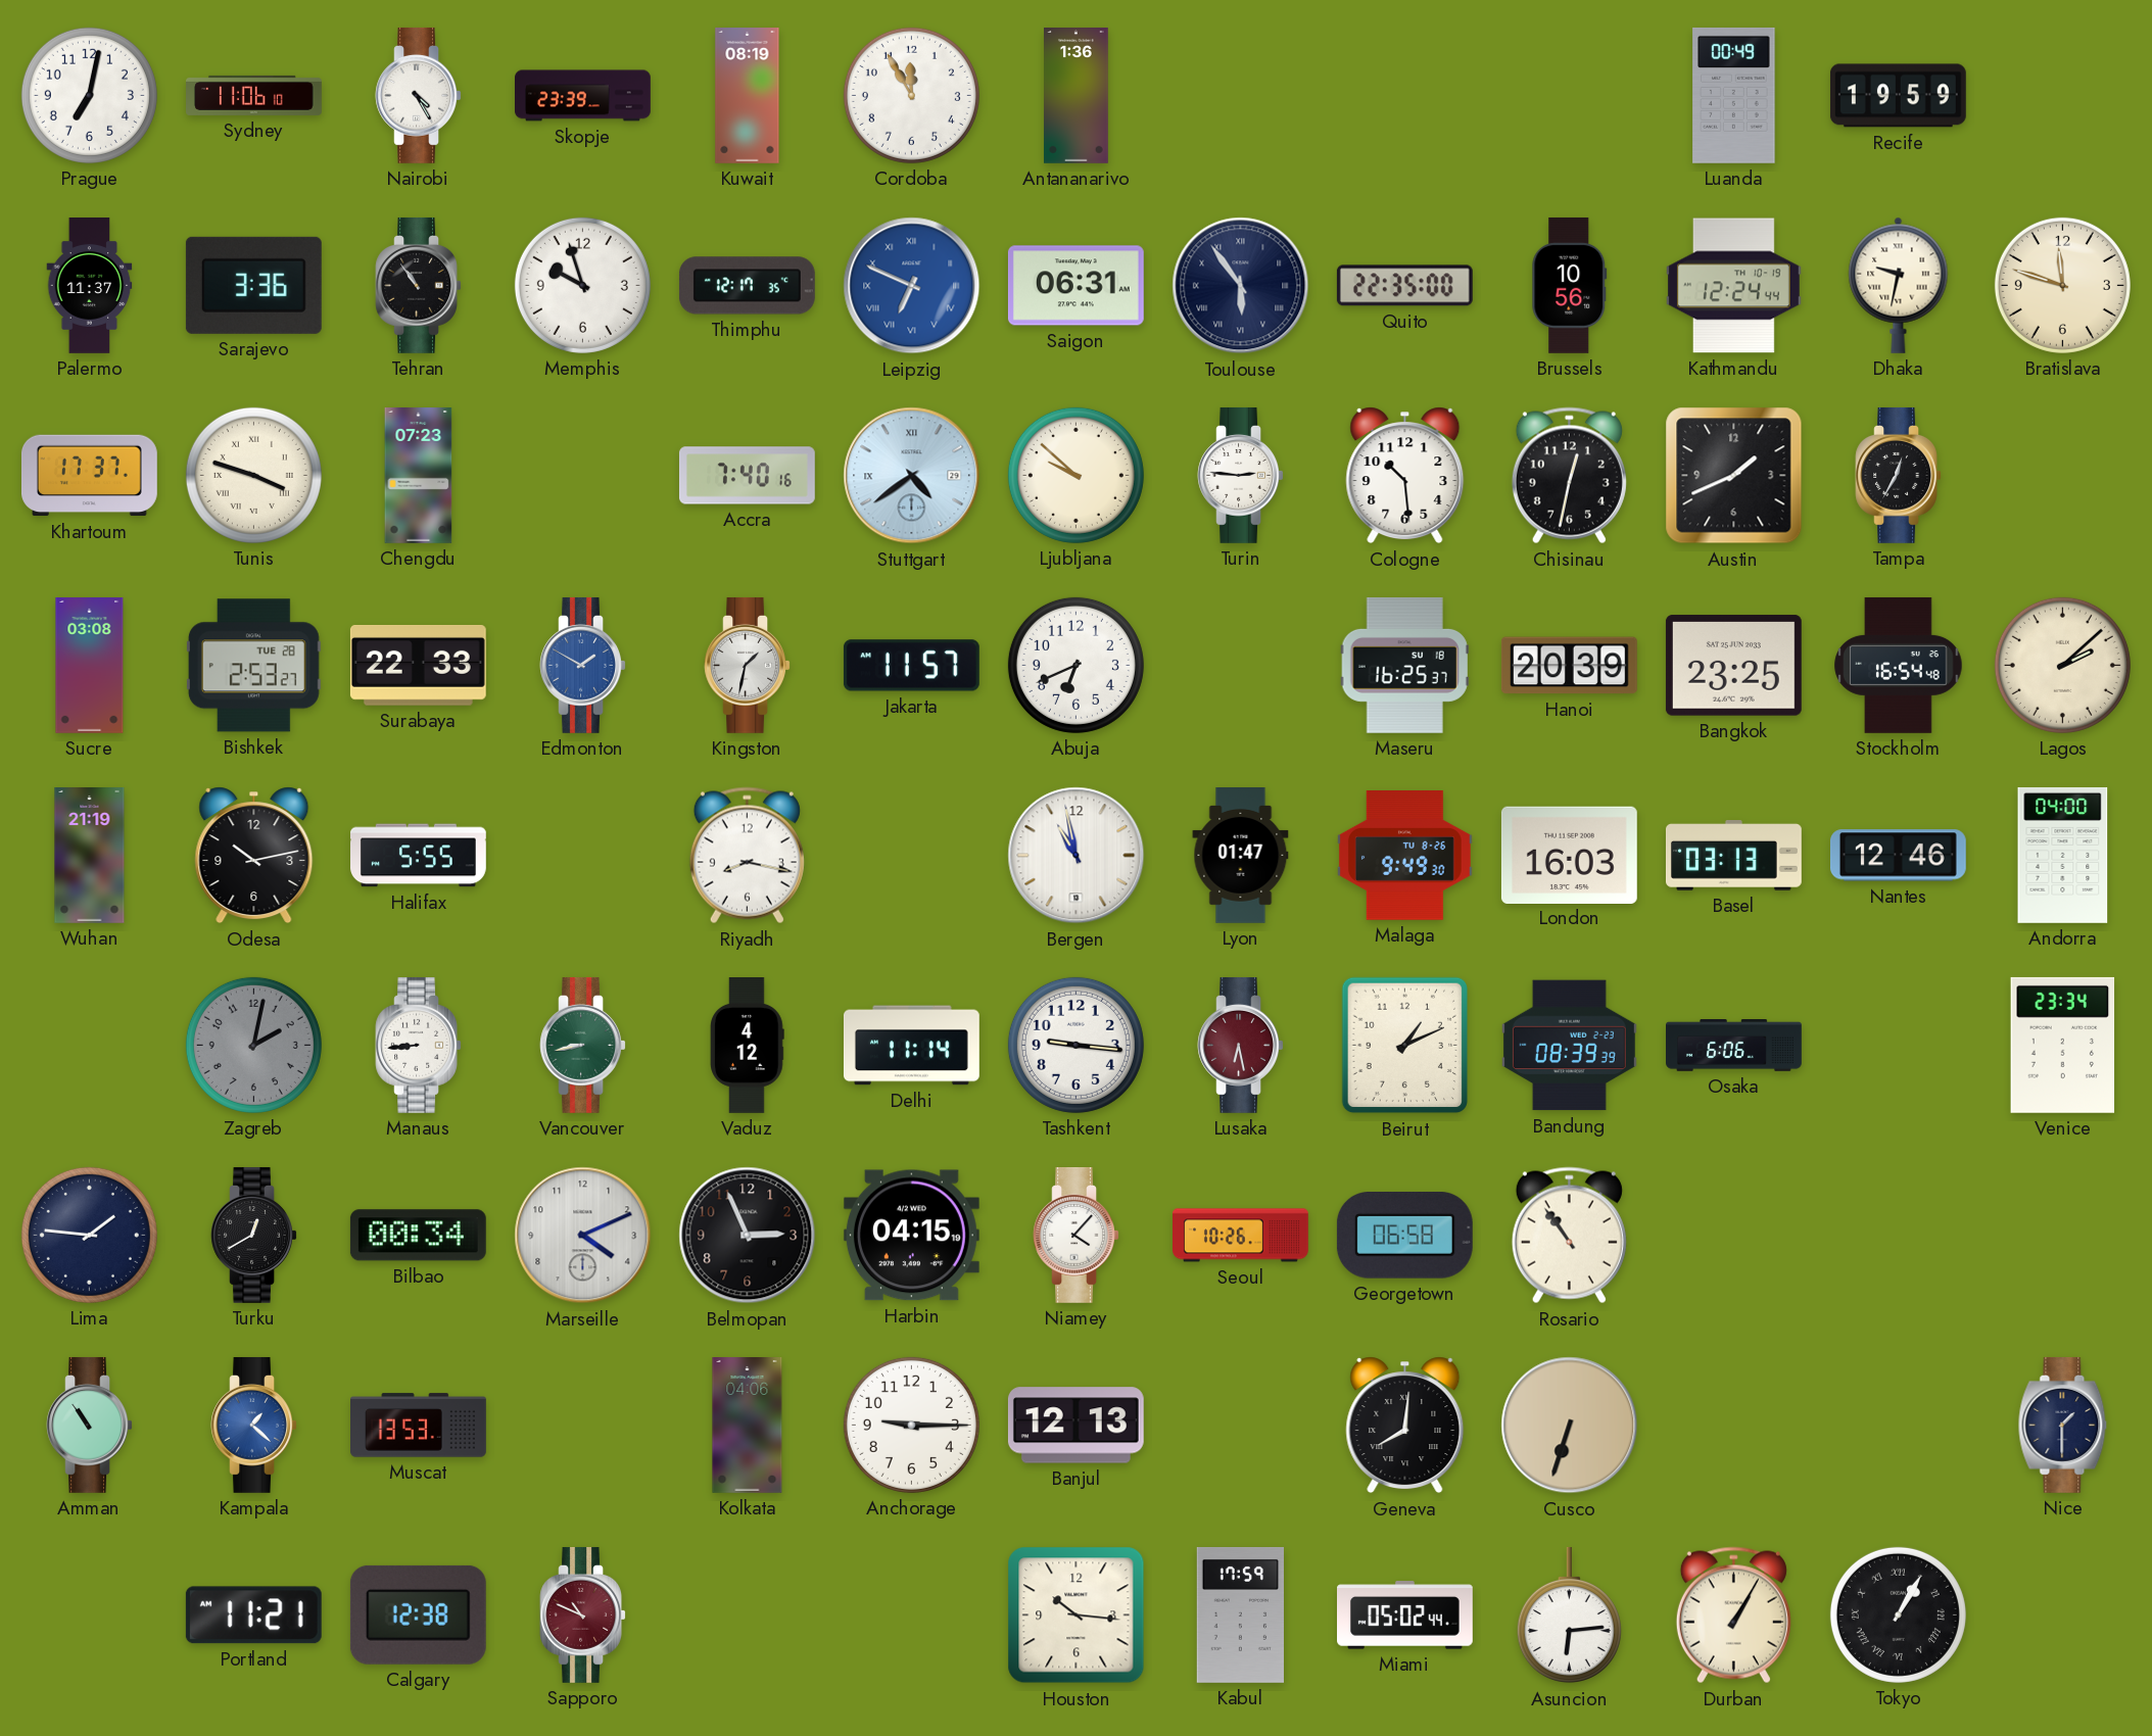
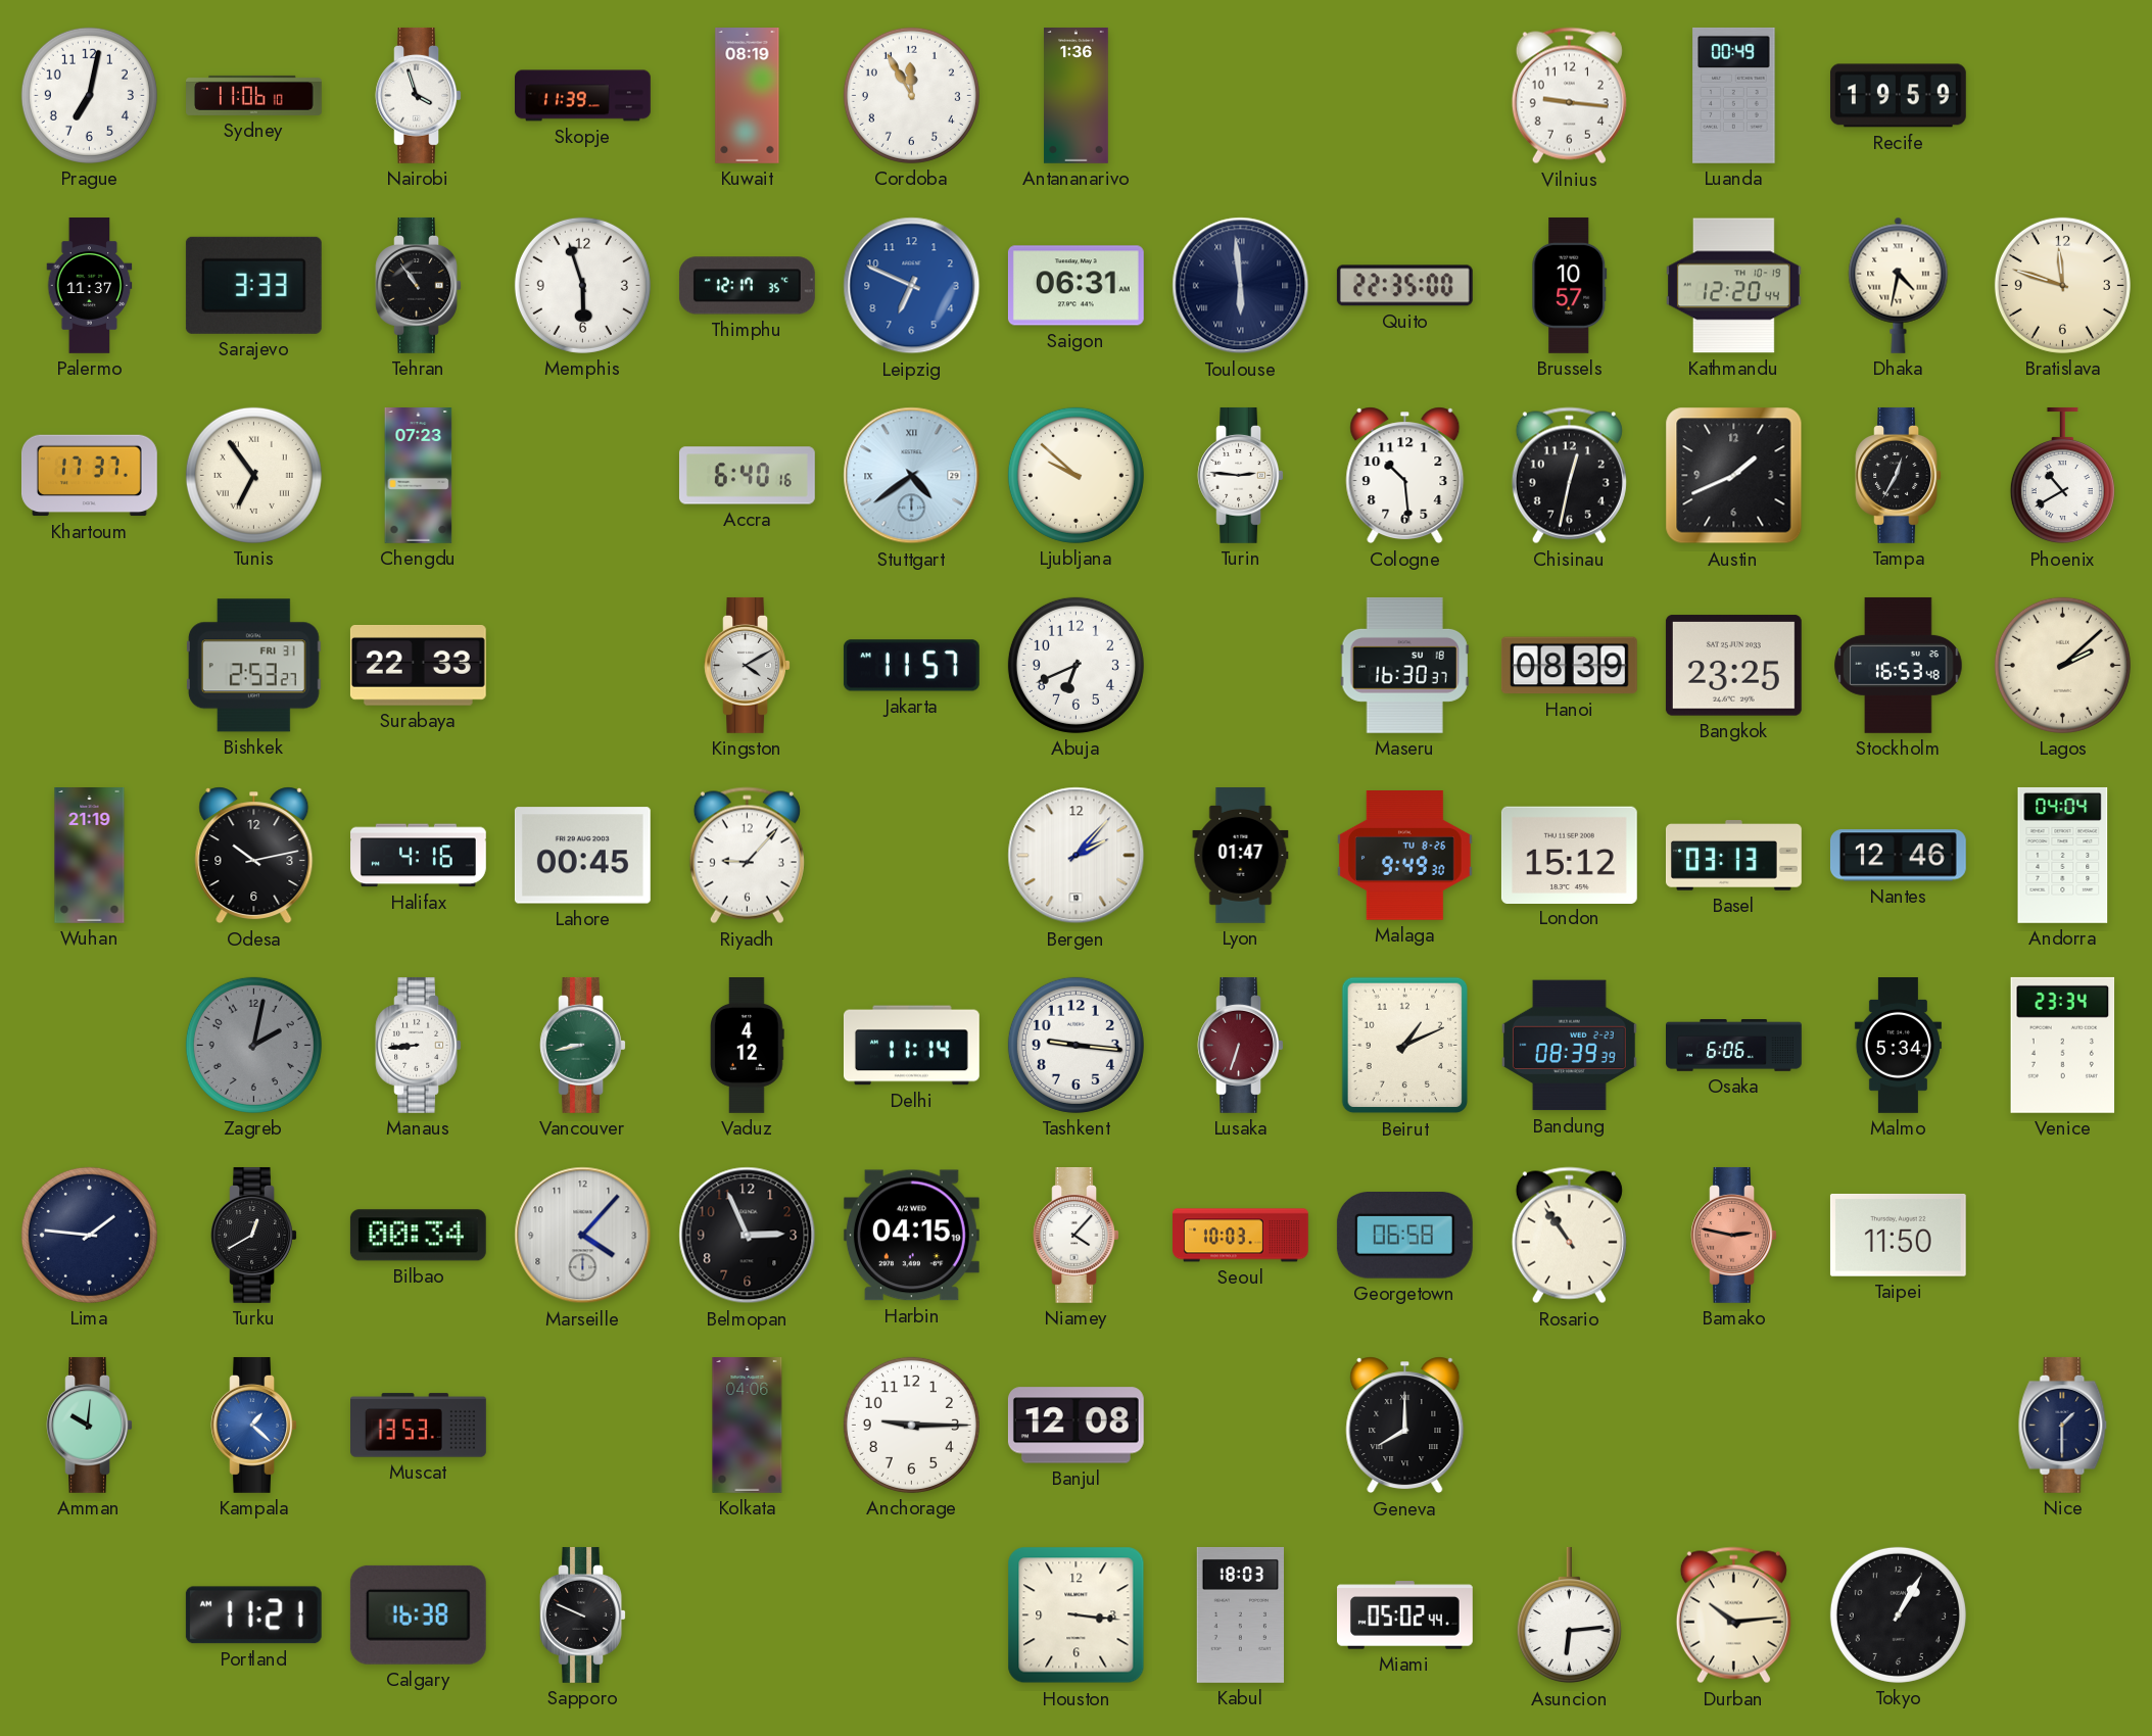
Nairobi: 4:25 -> 3:57
Skopje: 23:39 -> 11:39
Vilnius: none -> 9:16
Sarajevo: 3:36 -> 3:33
Memphis: 9:57 -> 5:57
Leipzig numerals: Roman -> Arabic
Toulouse: 5:54 -> 5:59
Brussels: 10:56 -> 10:57
Kathmandu: 12:24 -> 12:20
Dhaka: 9:32 -> 4:32
Tunis: 3:48 -> 6:54
Accra: 7:40 -> 6:40
Phoenix: none -> 10:40
Sucre: 03:08 -> none
Bishkek date: TUE 28 -> FRI 31
Edmonton: 1:50 -> none
Kingston: 1:32 -> 4:10
Maseru: 16:25 -> 16:30
Hanoi: 20:39 -> 08:39
Stockholm: 16:54 -> 16:53
Halifax: 5:55 -> 4:16
Lahore: none -> 00:45
Riyadh: 8:17 -> 9:07
Bergen: 10:58 -> 2:07
London: 16:03 -> 15:12
Andorra: 04:00 -> 04:04
Lusaka: 6:28 -> 6:33
Malmo: none -> 5:34
Marseille: 4:11 -> 4:07
Seoul: 10:26 -> 10:03
Bamako: none -> 2:47
Taipei: none -> 11:50
Amman: 10:54 -> 10:01
Banjul: 12:13 -> 12:08
Geneva: 8:01 -> 8:00
Cusco: 6:33 -> none
Calgary: 12:38 -> 16:38
Sapporo: 10:49 -> 9:49
Sapporo dial: burgundy -> black
Houston: 10:16 -> 3:16
Kabul: 17:59 -> 18:03
Durban: 1:05 -> 10:14
Tokyo numerals: Roman -> Arabic
